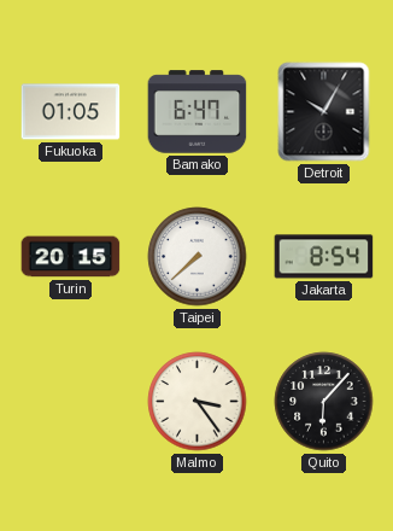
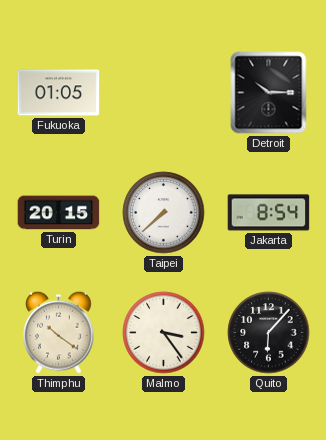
Bamako: 6:47 -> none
Detroit: 10:05 -> 10:15
Thimphu: none -> 10:21
